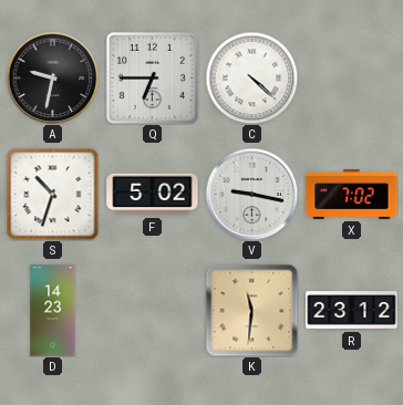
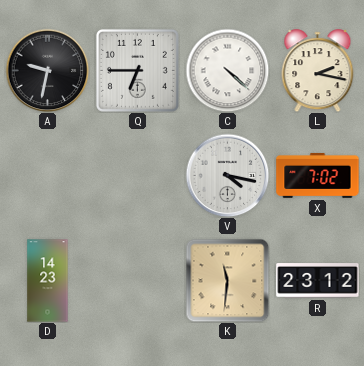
L: none -> 2:17
S: 10:33 -> none
F: 5:02 -> none
V: 9:17 -> 4:17
